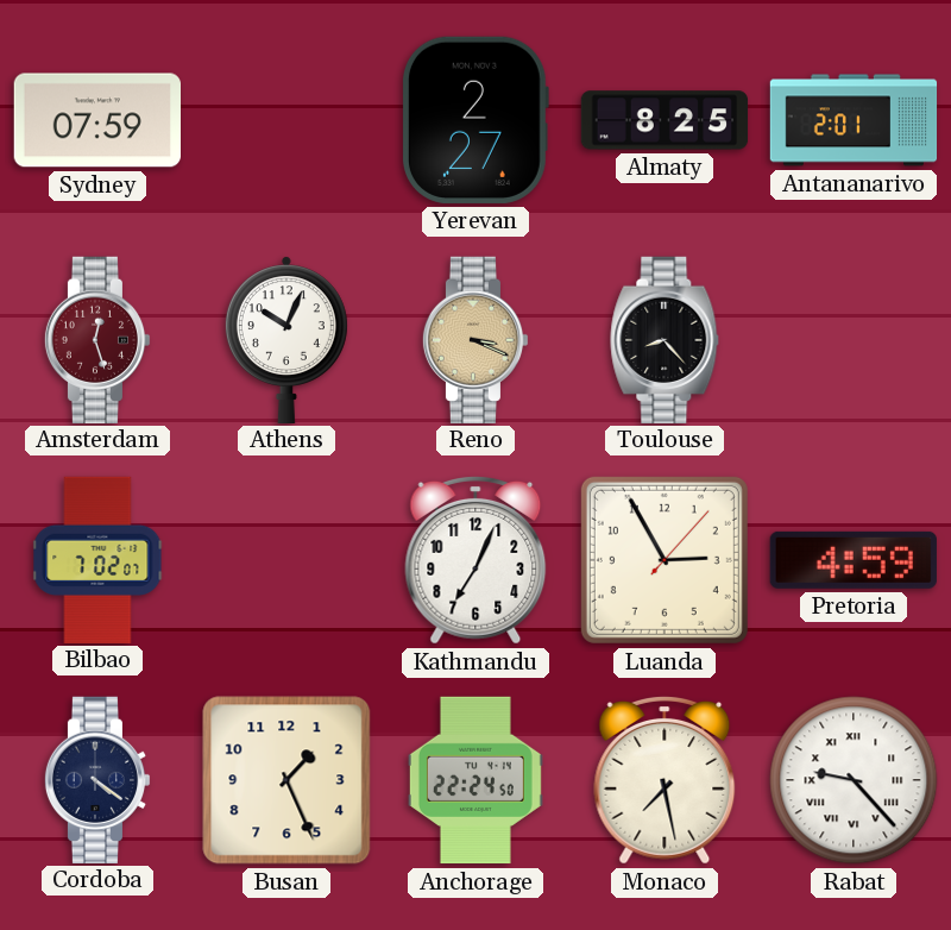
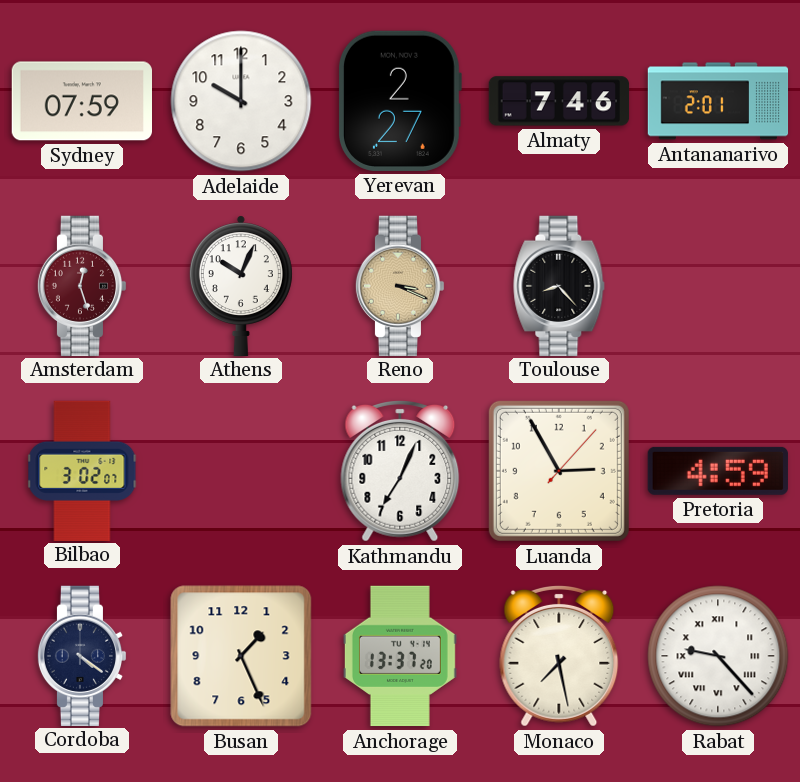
Adelaide: none -> 10:00
Almaty: 8:25 -> 7:46
Bilbao: 7:02 -> 3:02
Anchorage: 22:24 -> 13:37
